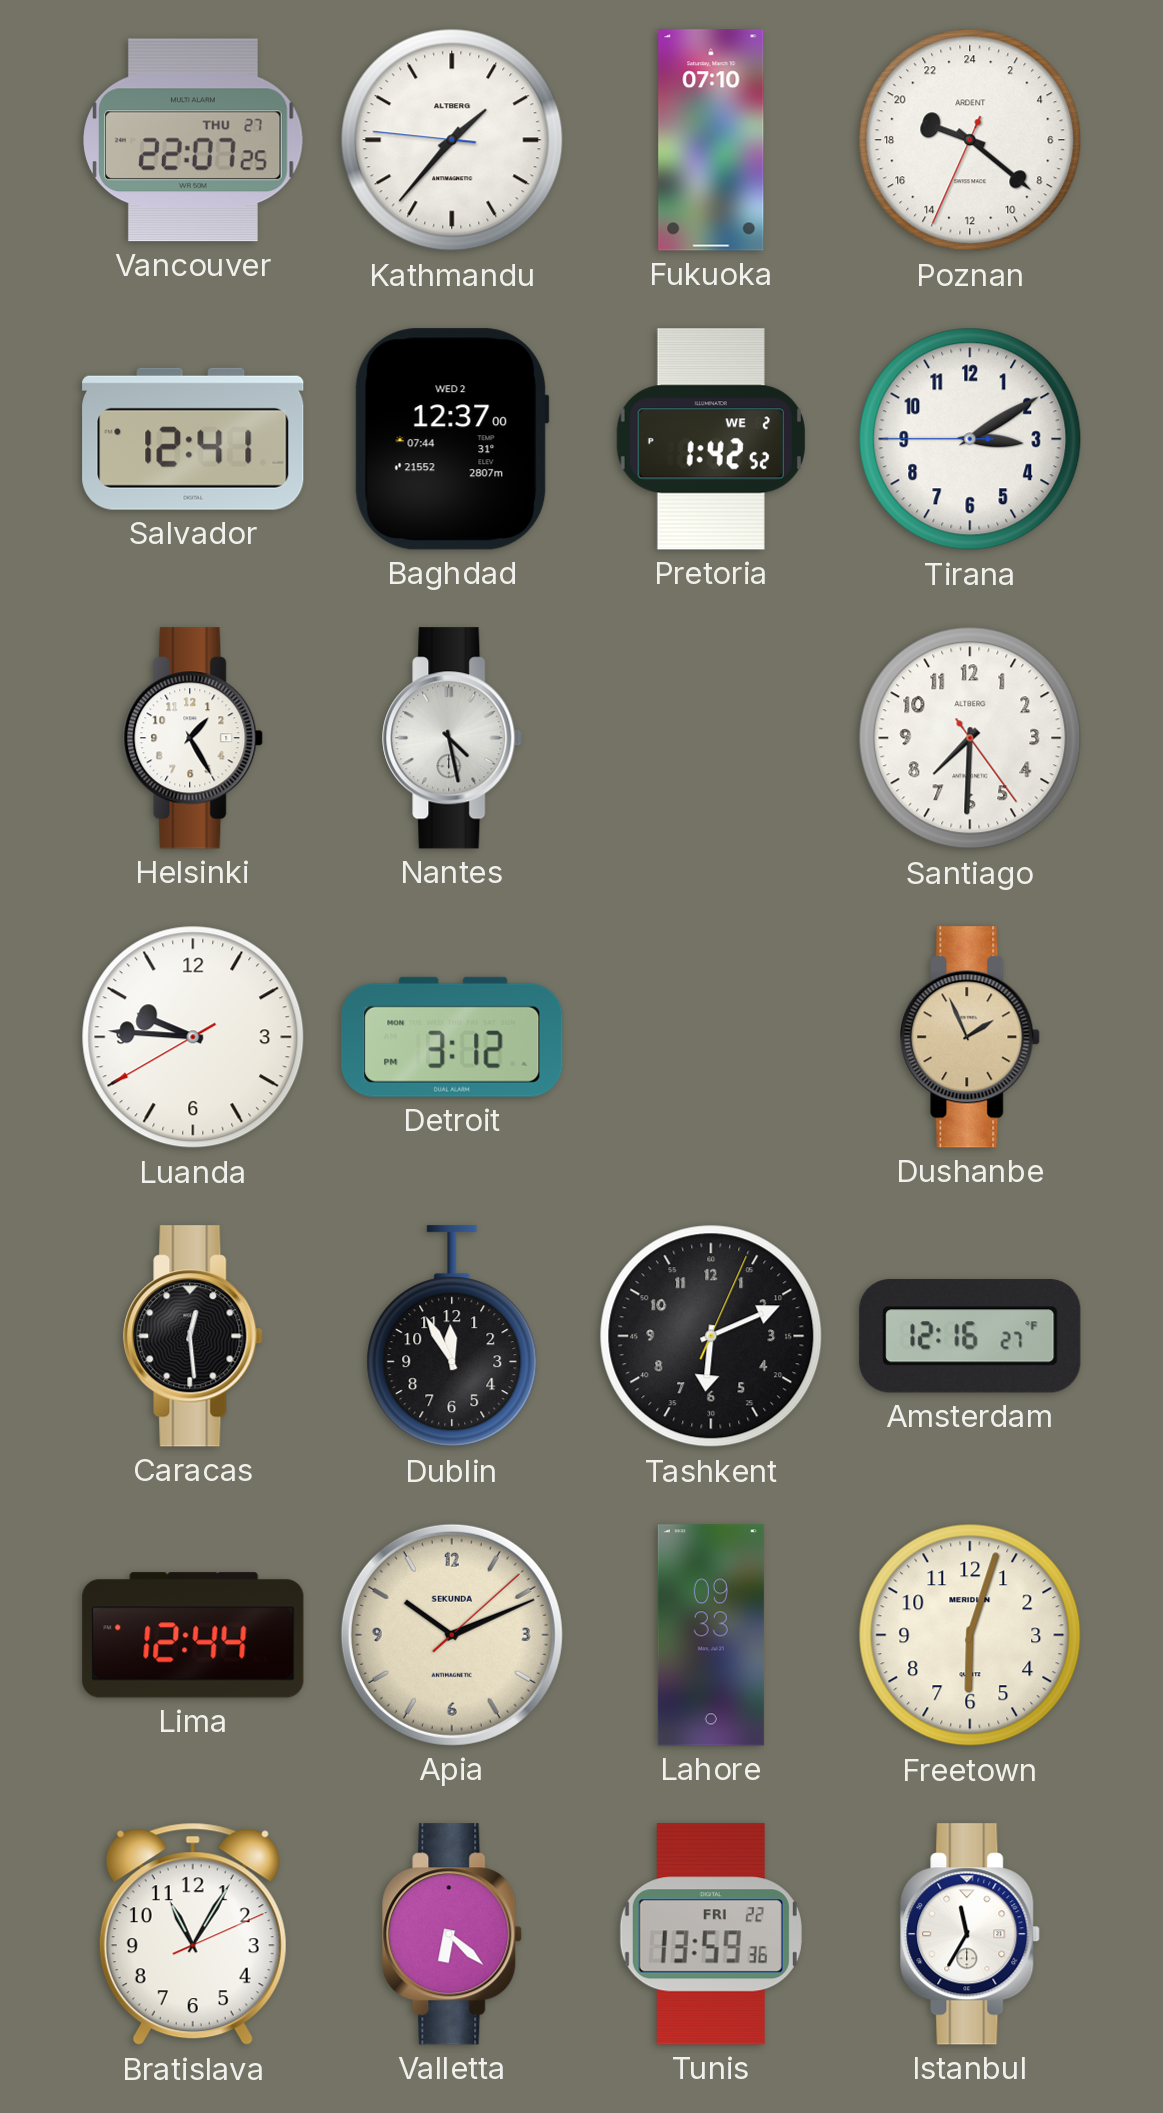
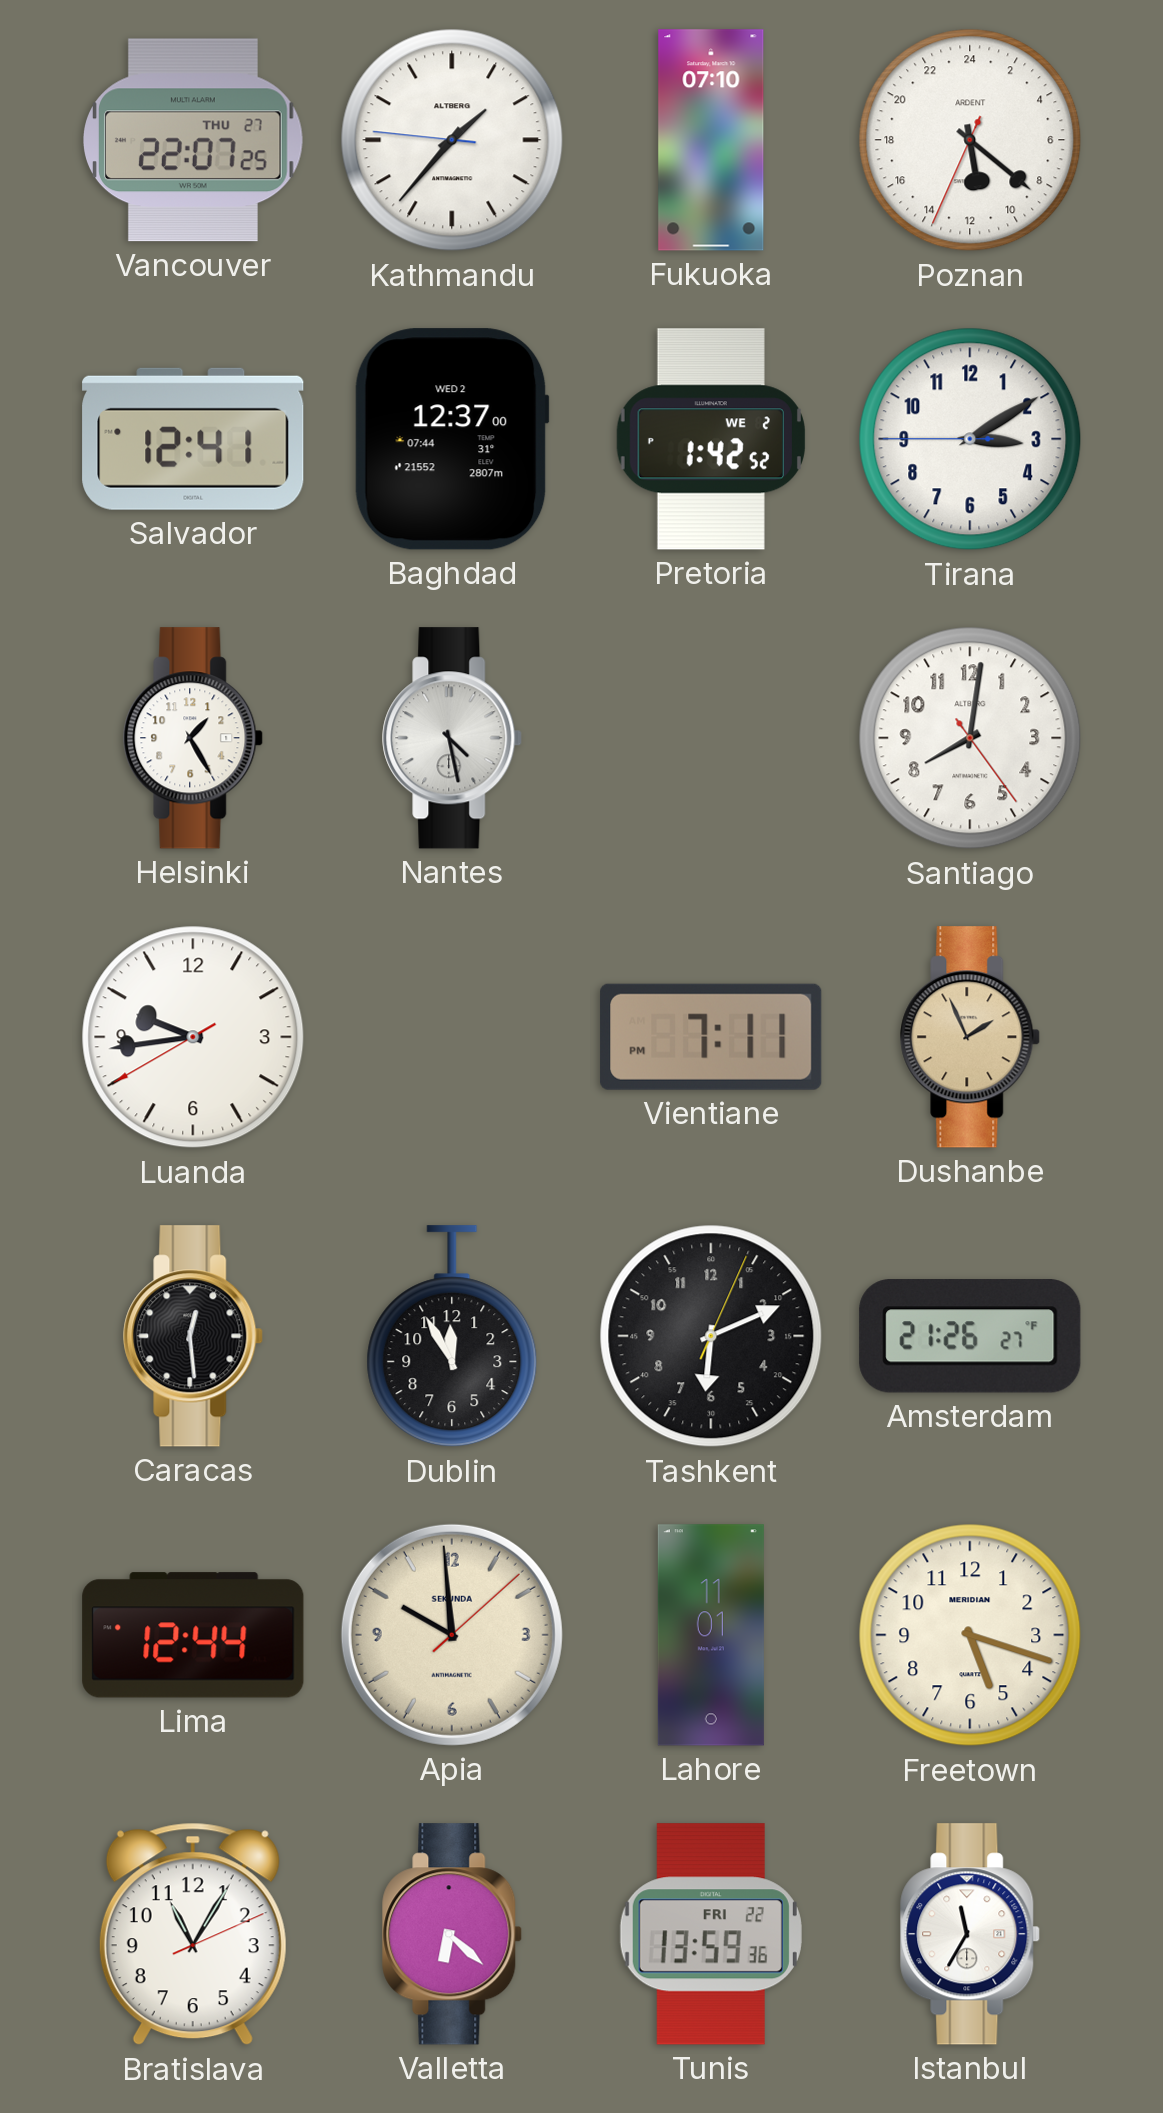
Poznan: 19:21 -> 11:21
Santiago: 7:30 -> 8:01
Luanda: 9:45 -> 9:43
Detroit: 3:12 -> none
Vientiane: none -> 7:11
Amsterdam: 12:16 -> 21:26
Apia: 10:11 -> 9:59
Lahore: 09:33 -> 11:01
Freetown: 6:03 -> 5:18
